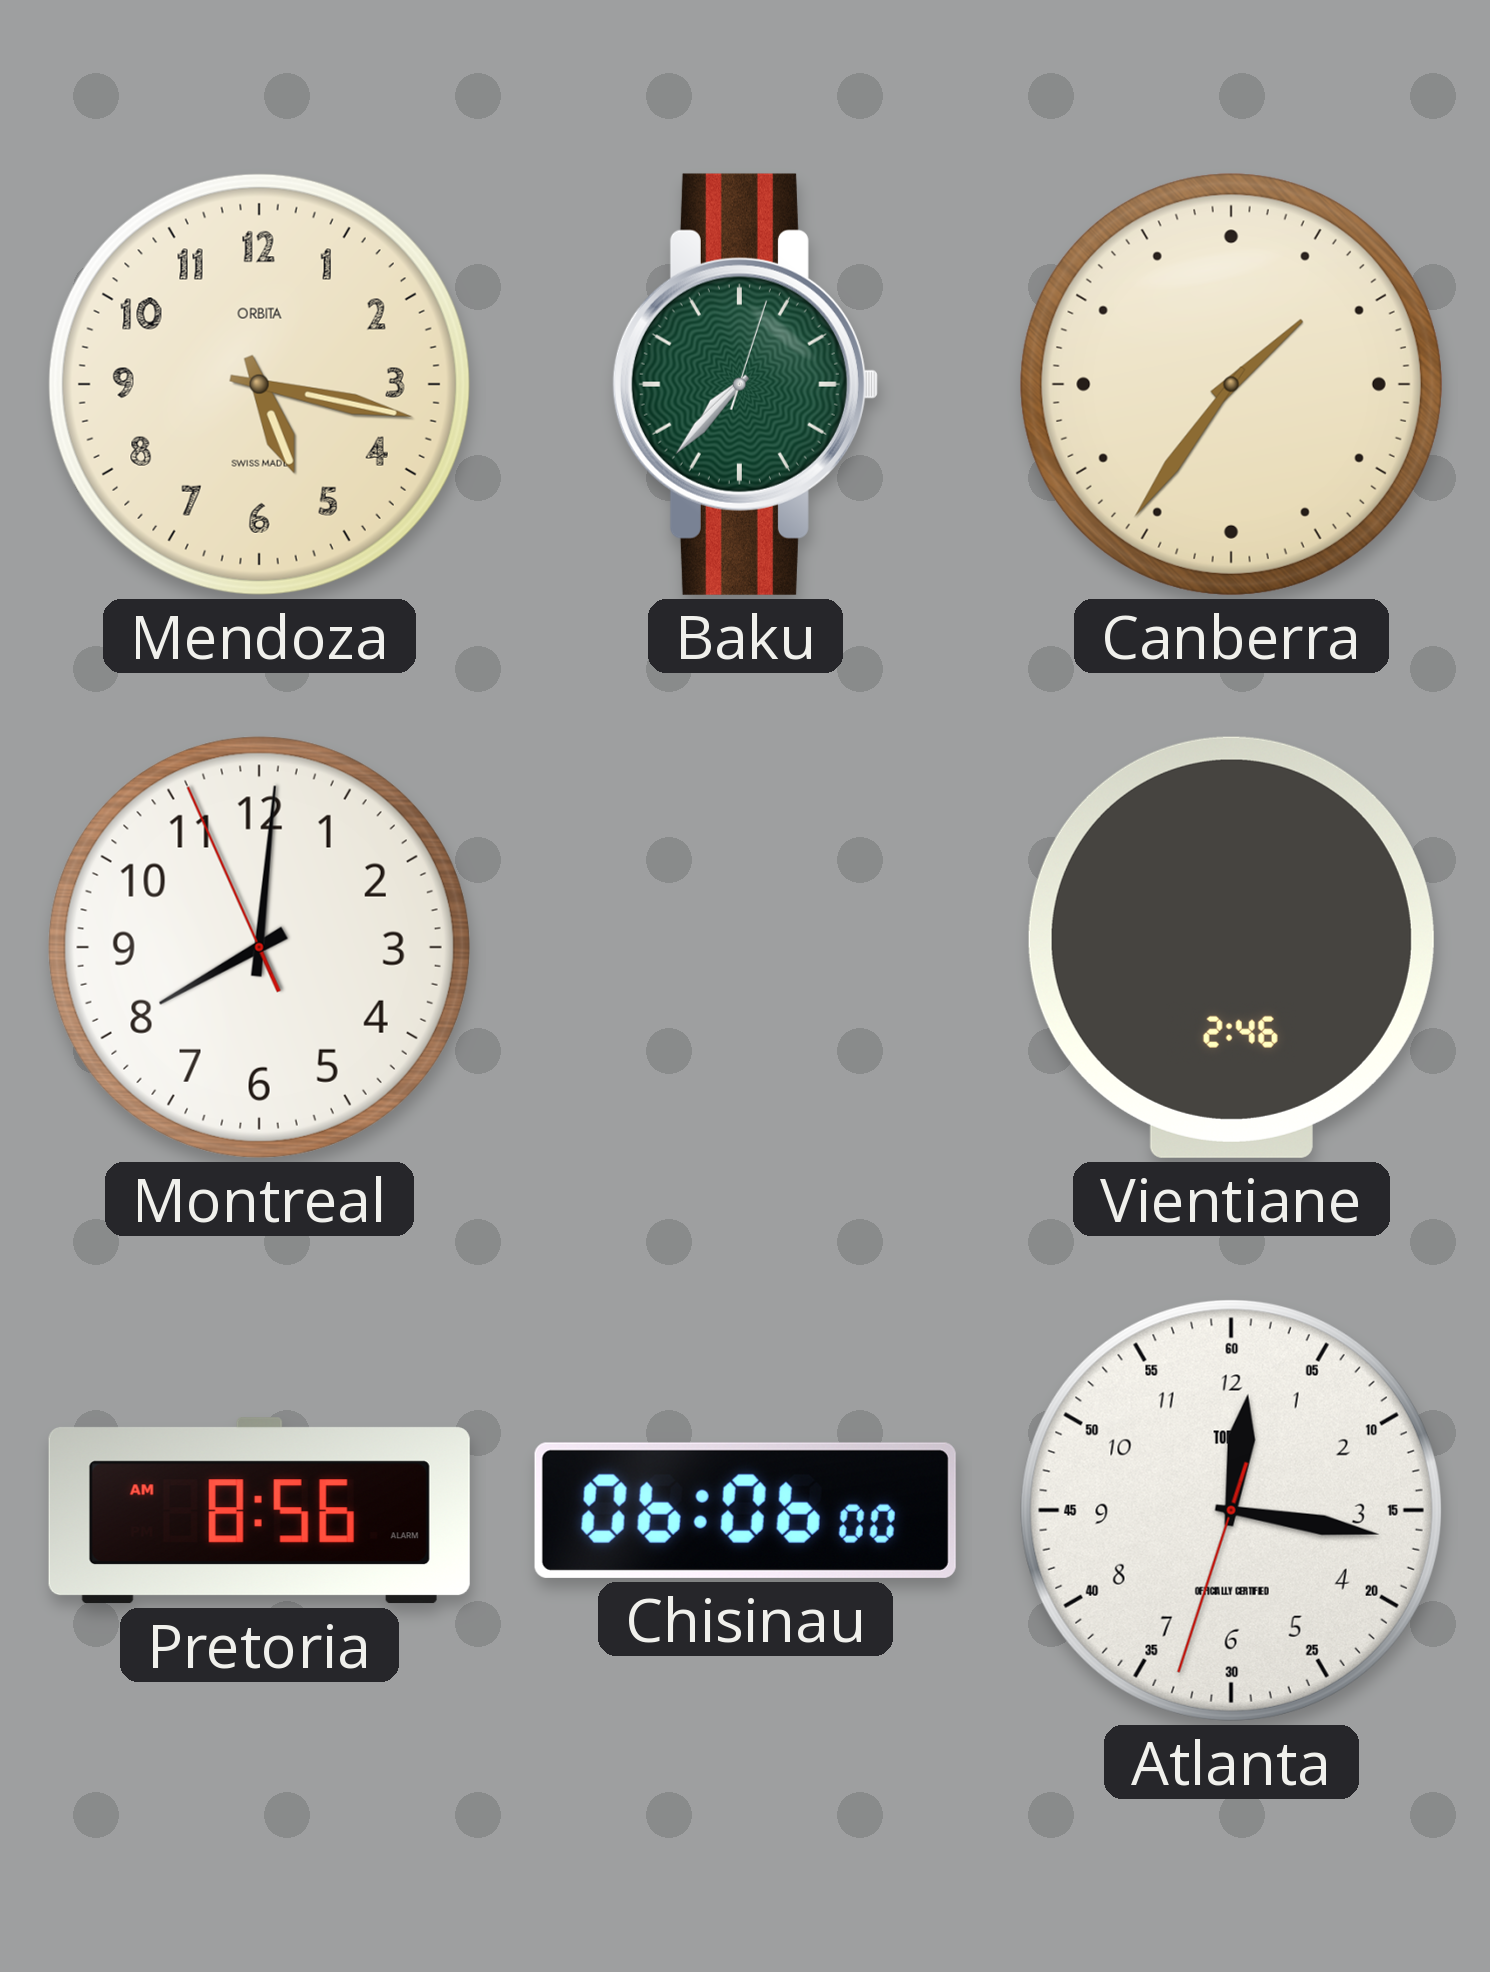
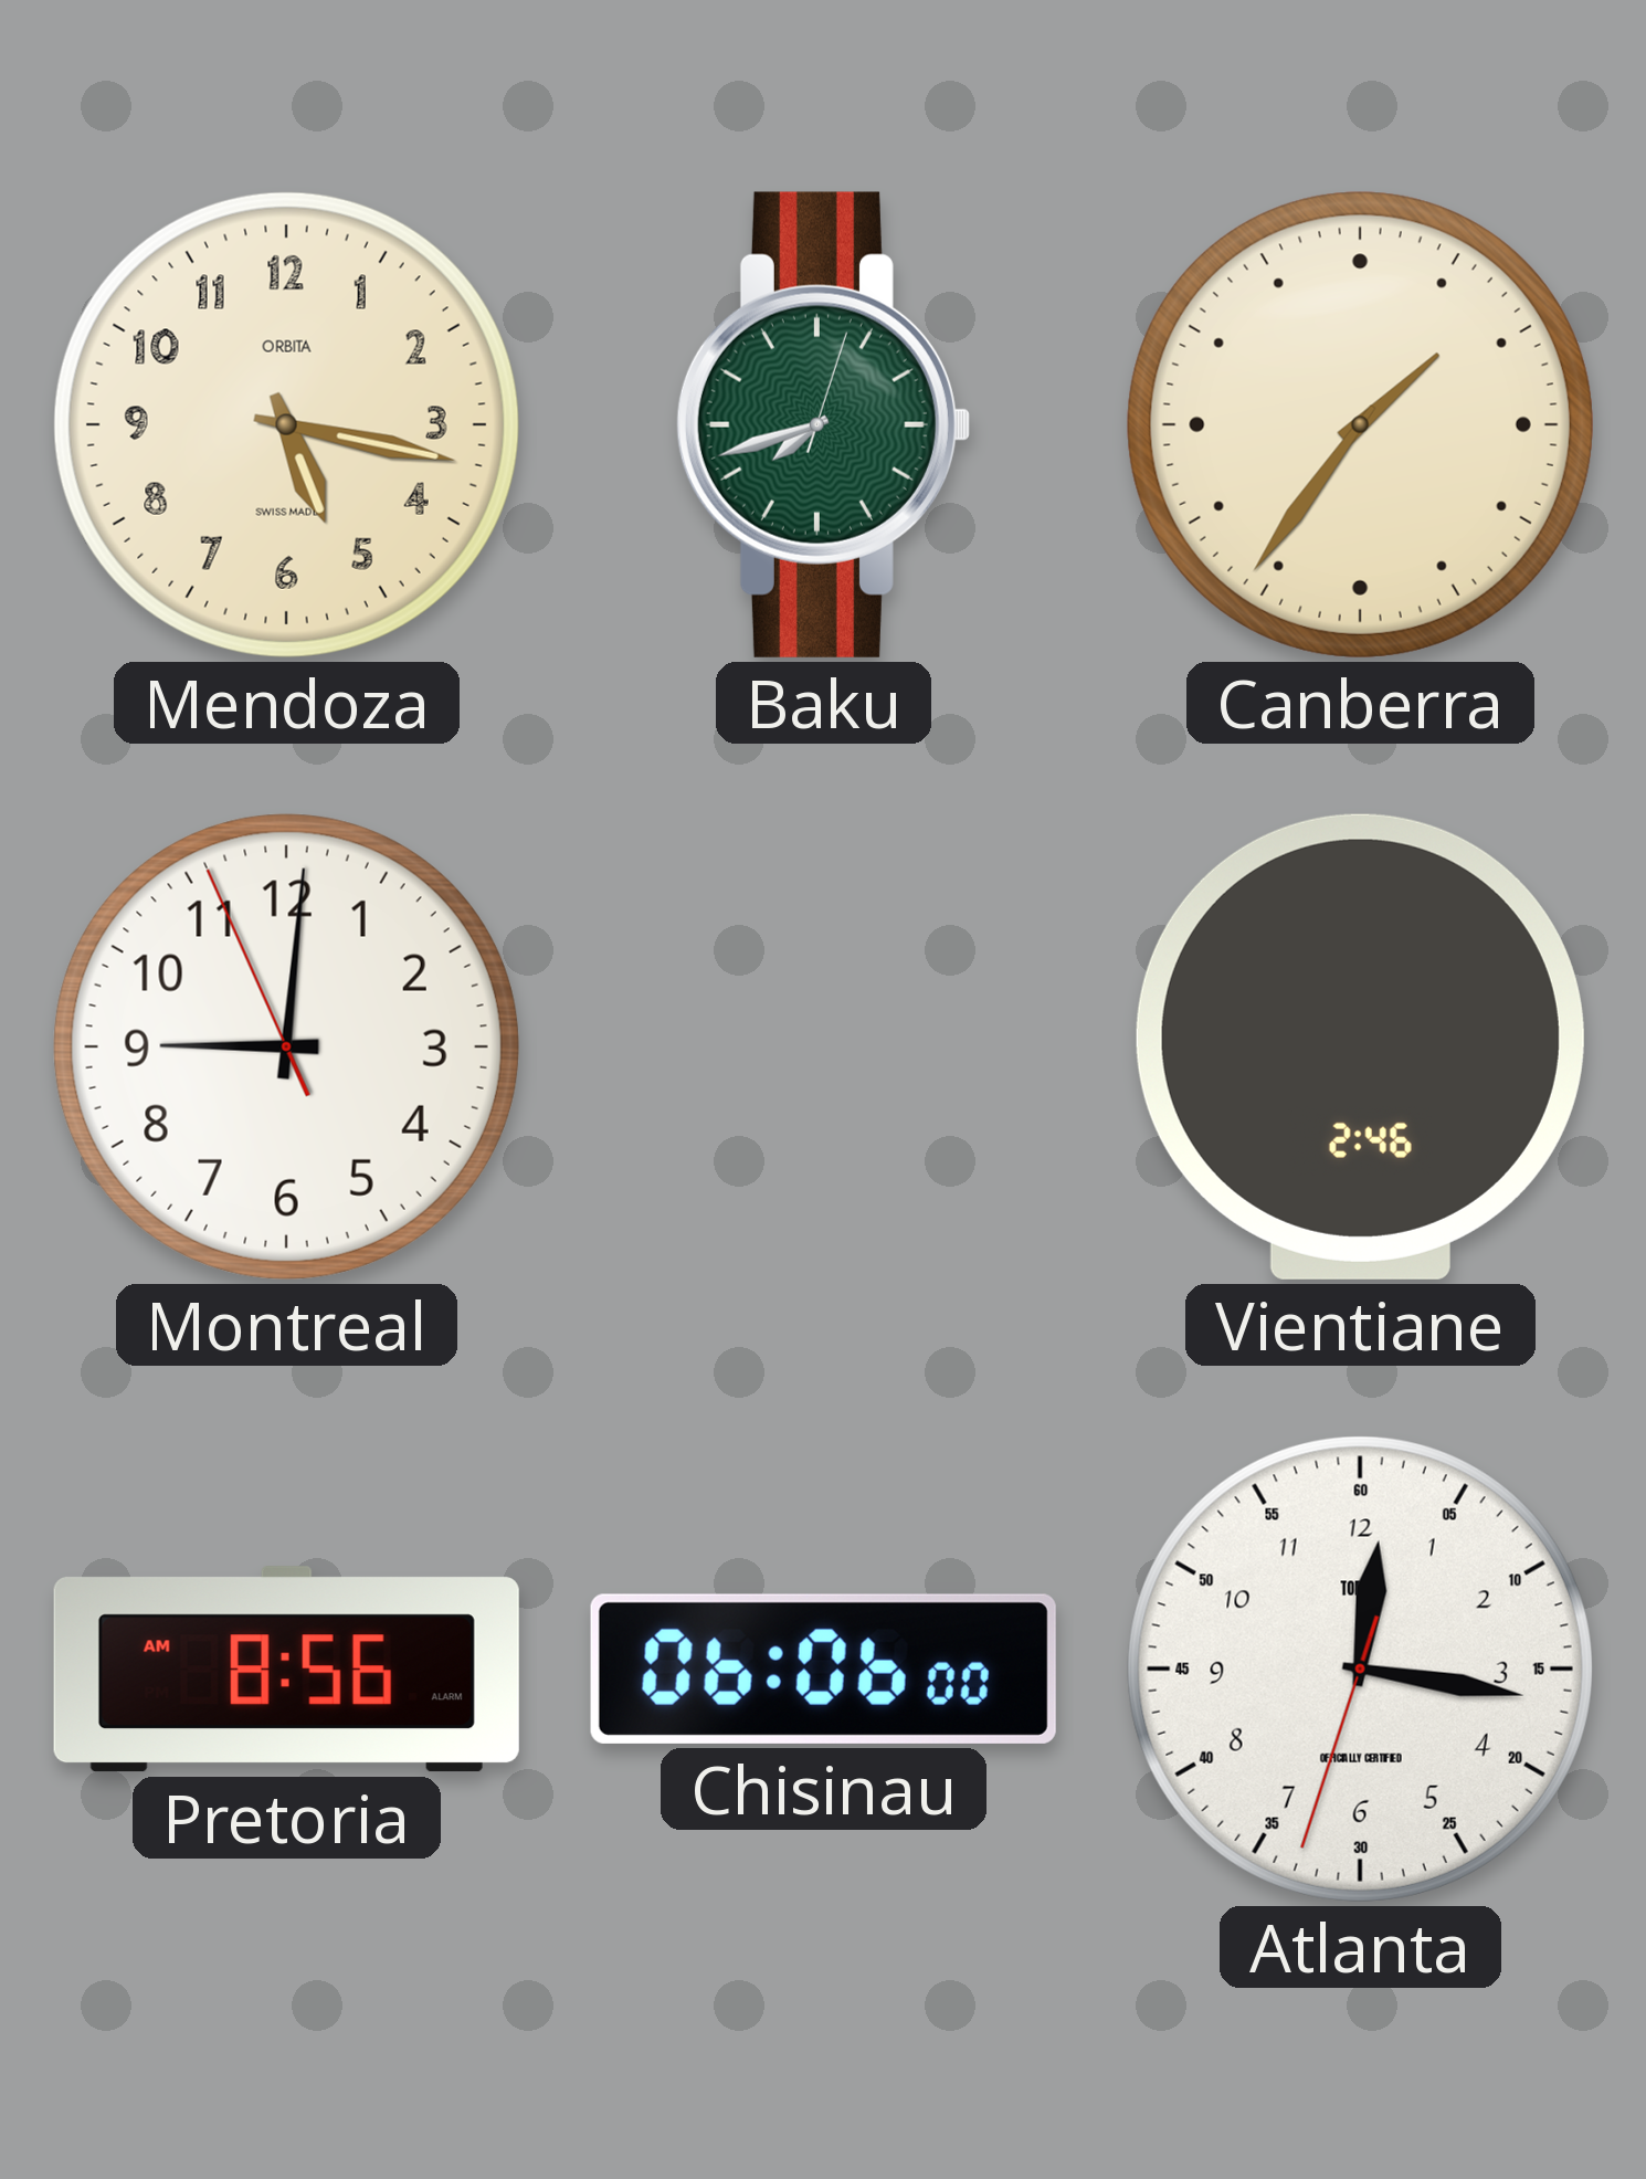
Baku: 7:37 -> 7:42
Montreal: 8:00 -> 9:00
